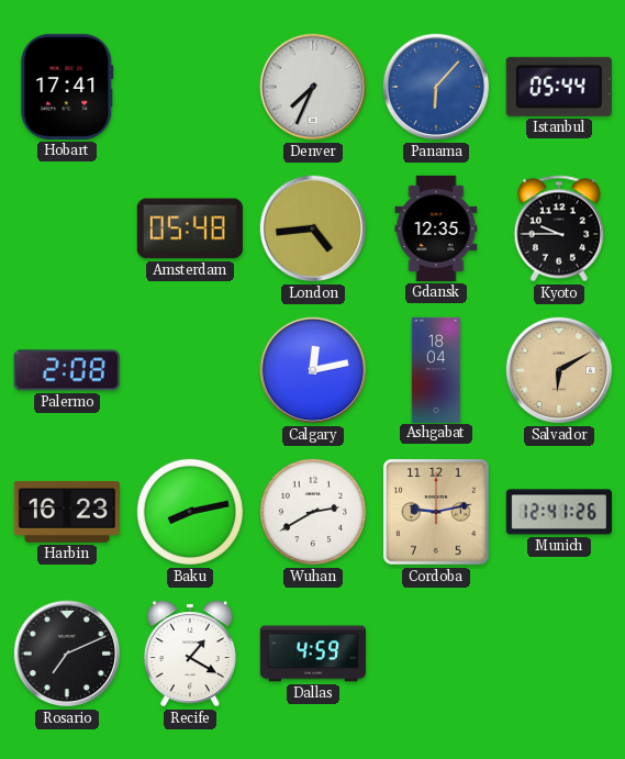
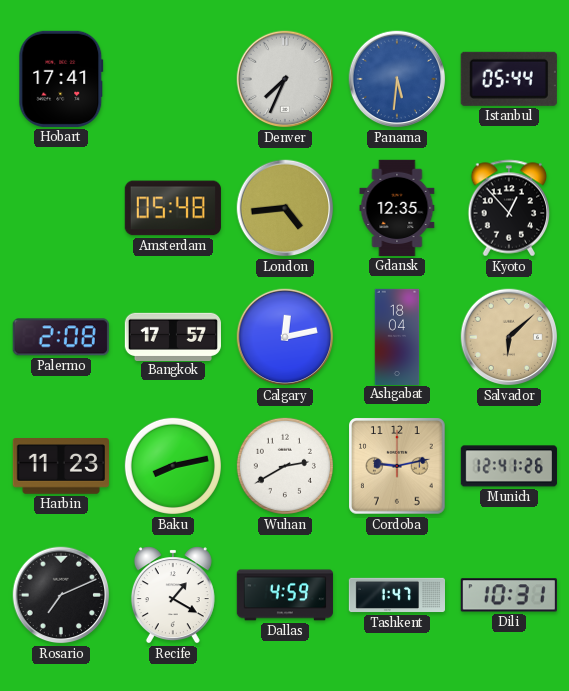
Panama: 6:07 -> 5:31
Kyoto: 9:45 -> 12:53
Bangkok: none -> 17:57
Salvador: 6:10 -> 6:08
Harbin: 16:23 -> 11:23
Tashkent: none -> 1:47
Dili: none -> 10:31
